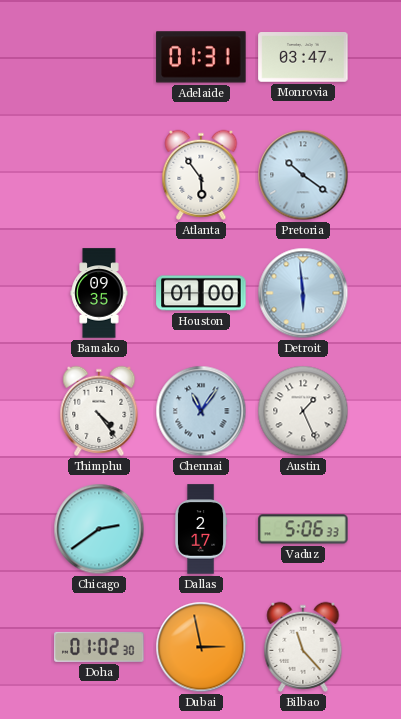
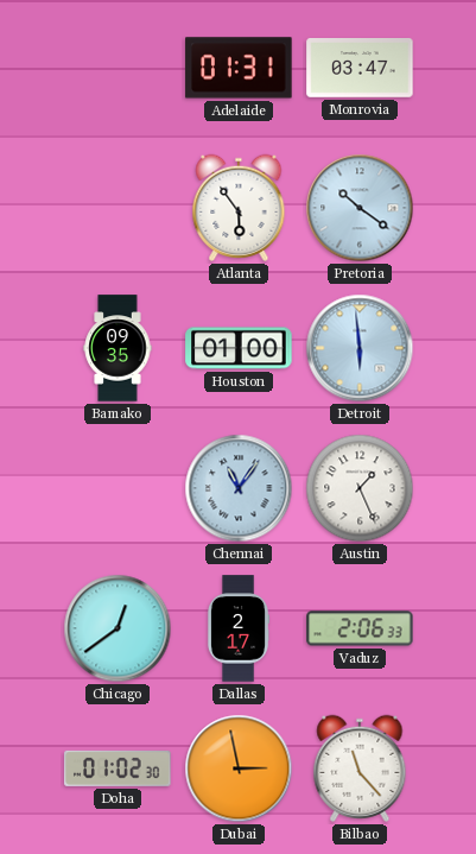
Thimphu: 4:24 -> none
Chicago: 2:39 -> 12:39
Vaduz: 5:06 -> 2:06
